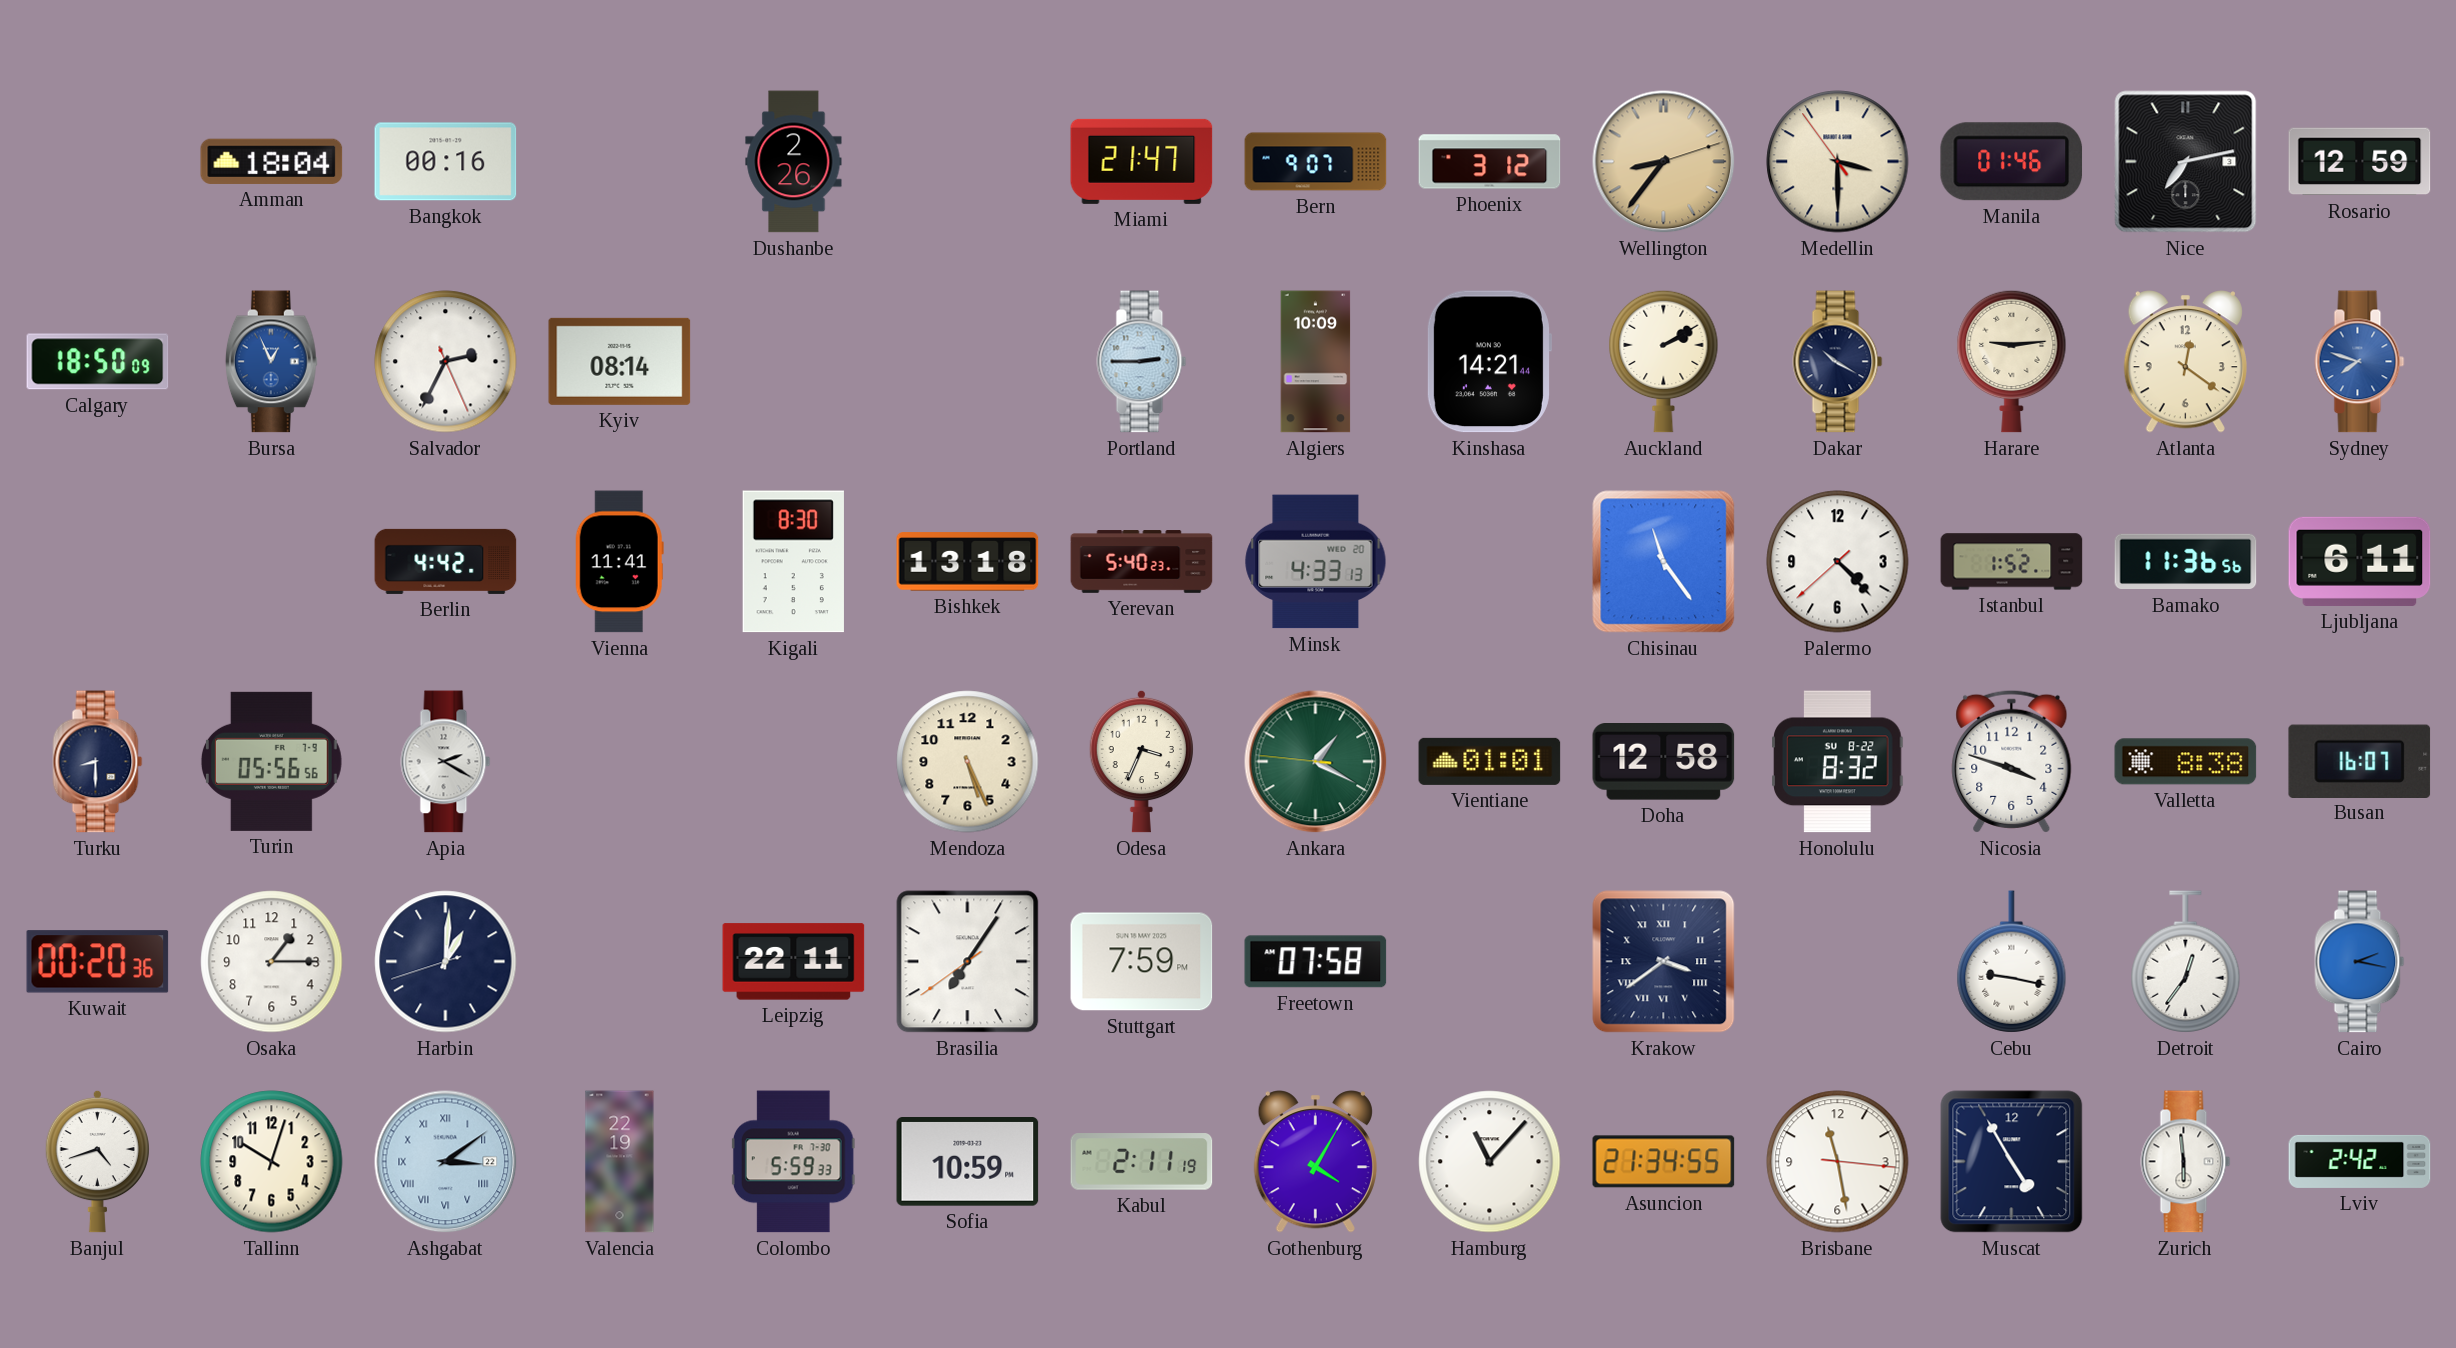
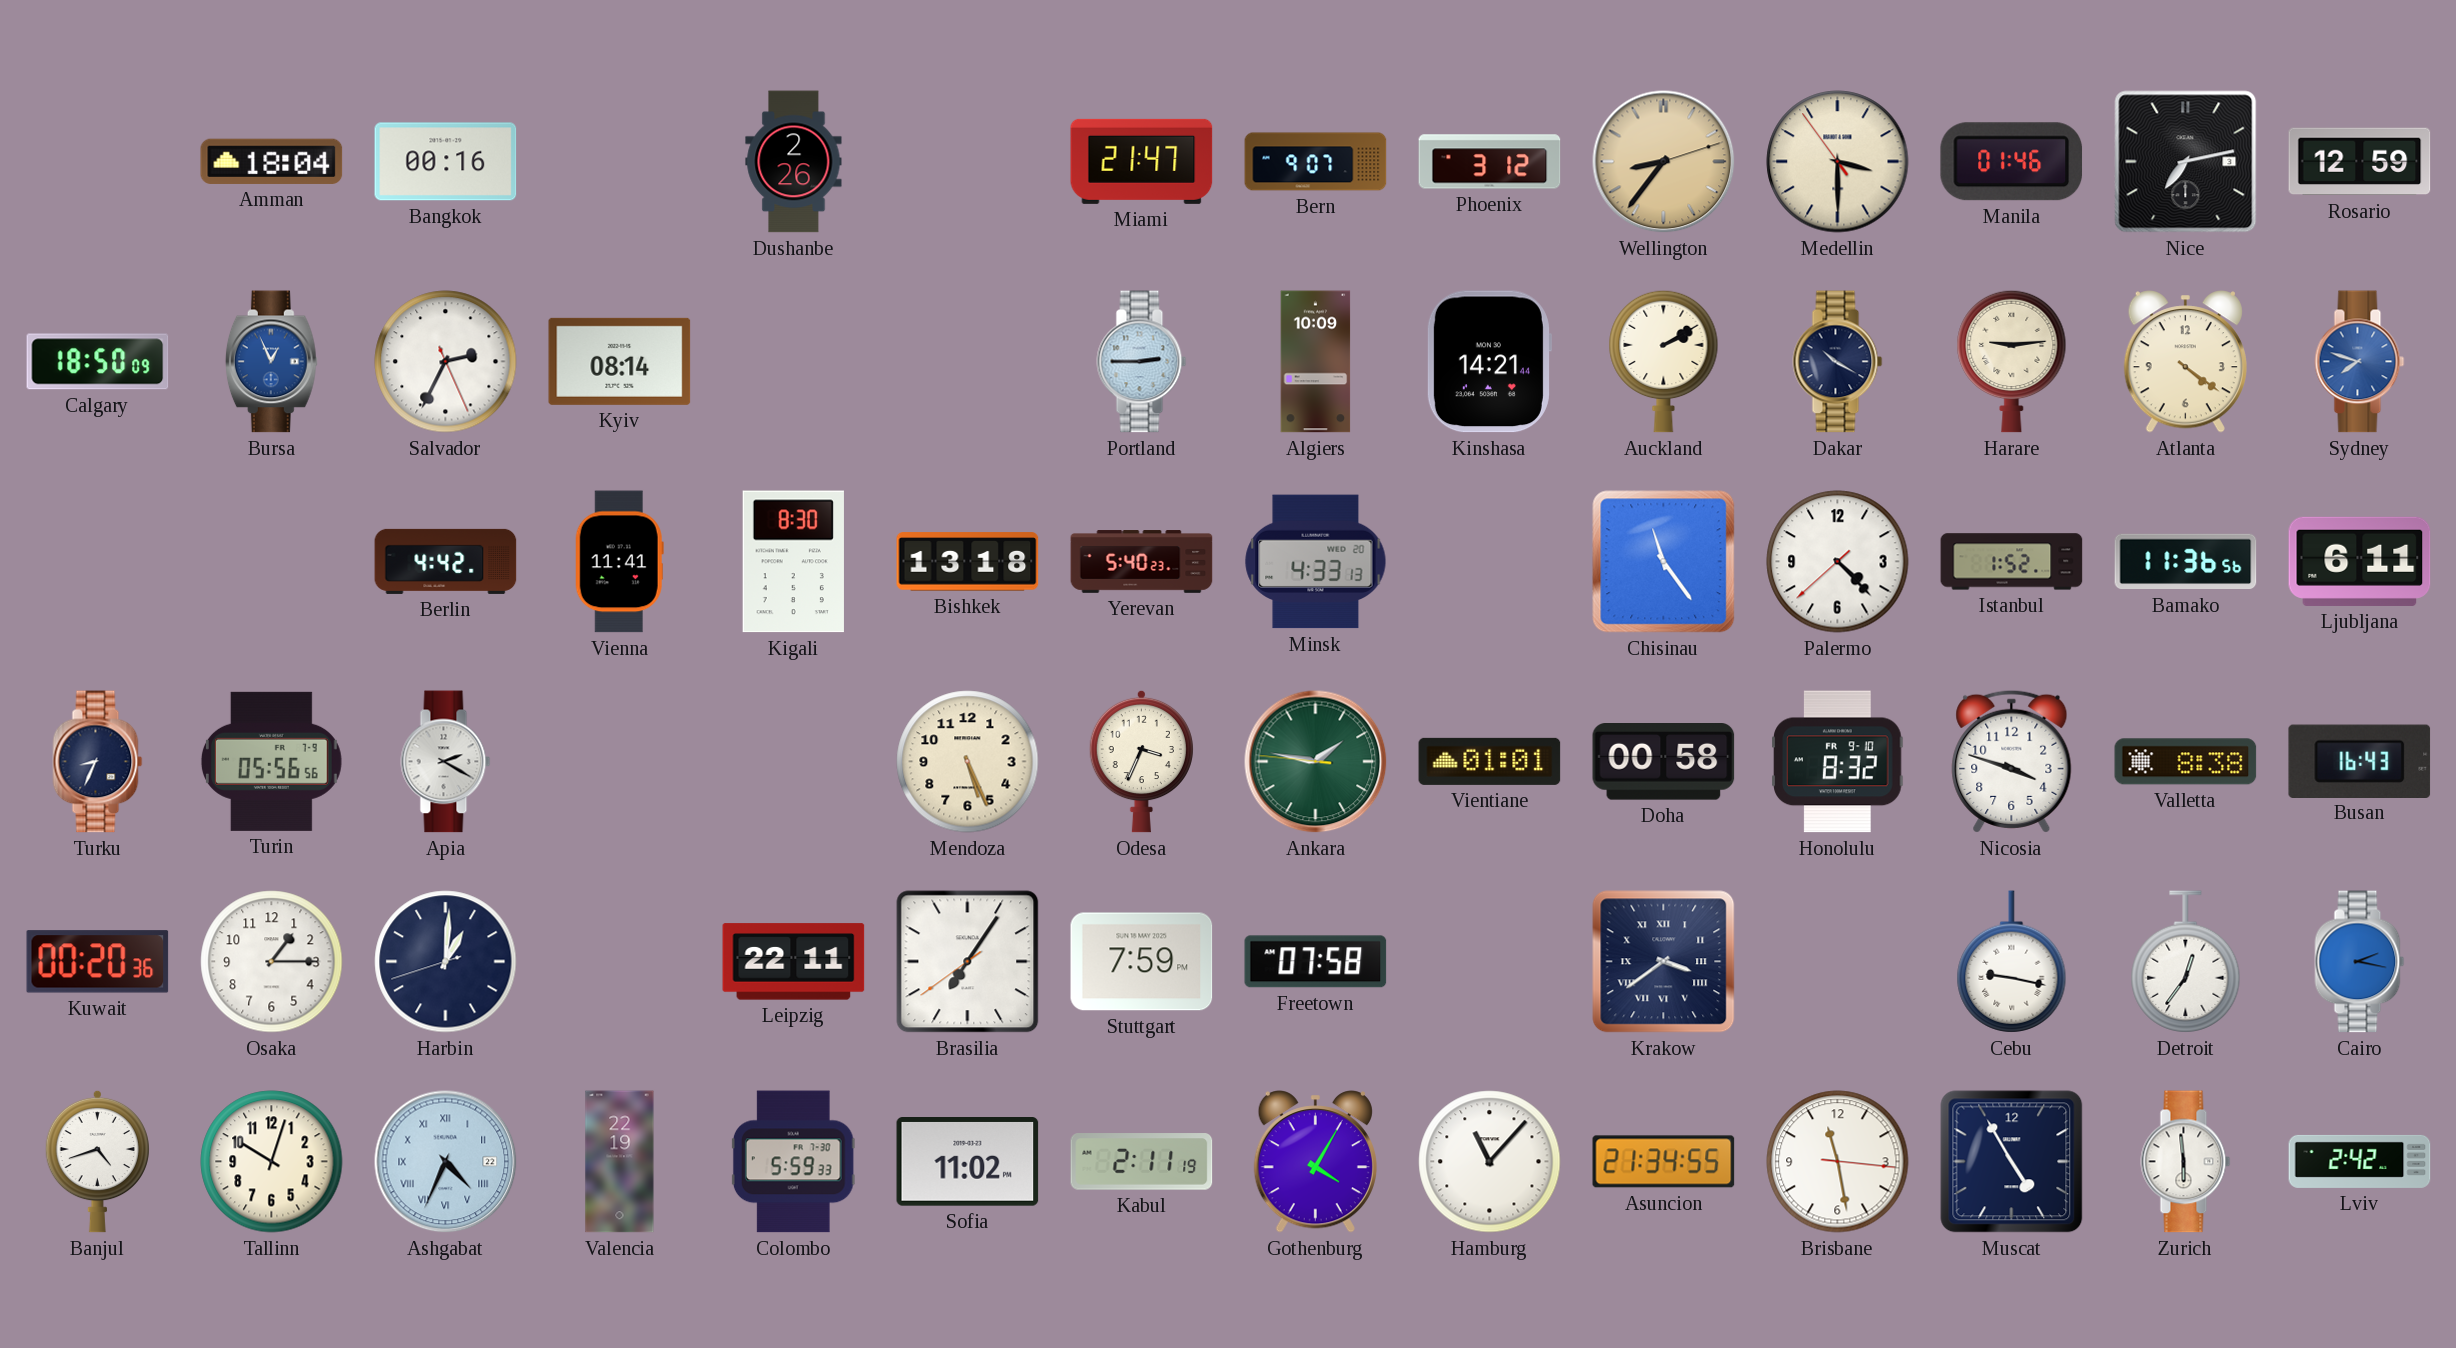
Atlanta: 12:21 -> 4:21
Turku: 8:30 -> 8:34
Ankara: 1:19 -> 1:46
Doha: 12:58 -> 00:58
Honolulu date: SU 8-22 -> FR 9-10
Busan: 16:07 -> 16:43
Ashgabat: 3:09 -> 4:34
Sofia: 10:59 -> 11:02
